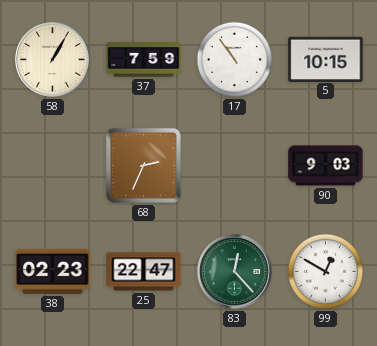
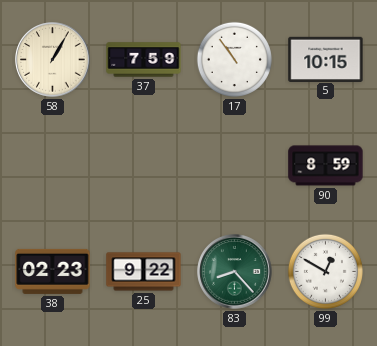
68: 2:34 -> none
90: 9:03 -> 8:59
25: 22:47 -> 9:22
83: 12:23 -> 8:23
